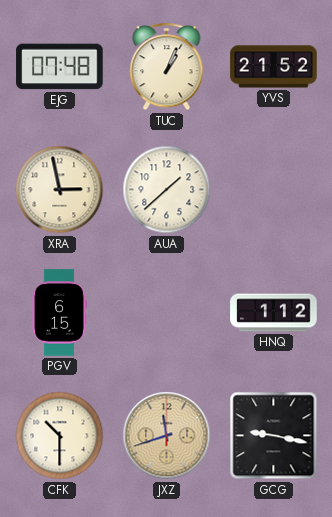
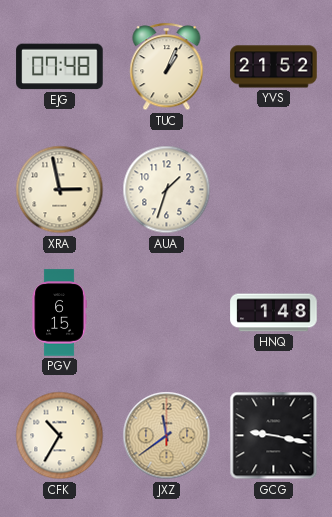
AUA: 1:38 -> 1:33
HNQ: 1:12 -> 1:48
CFK: 10:30 -> 10:35
JXZ: 11:42 -> 11:39
